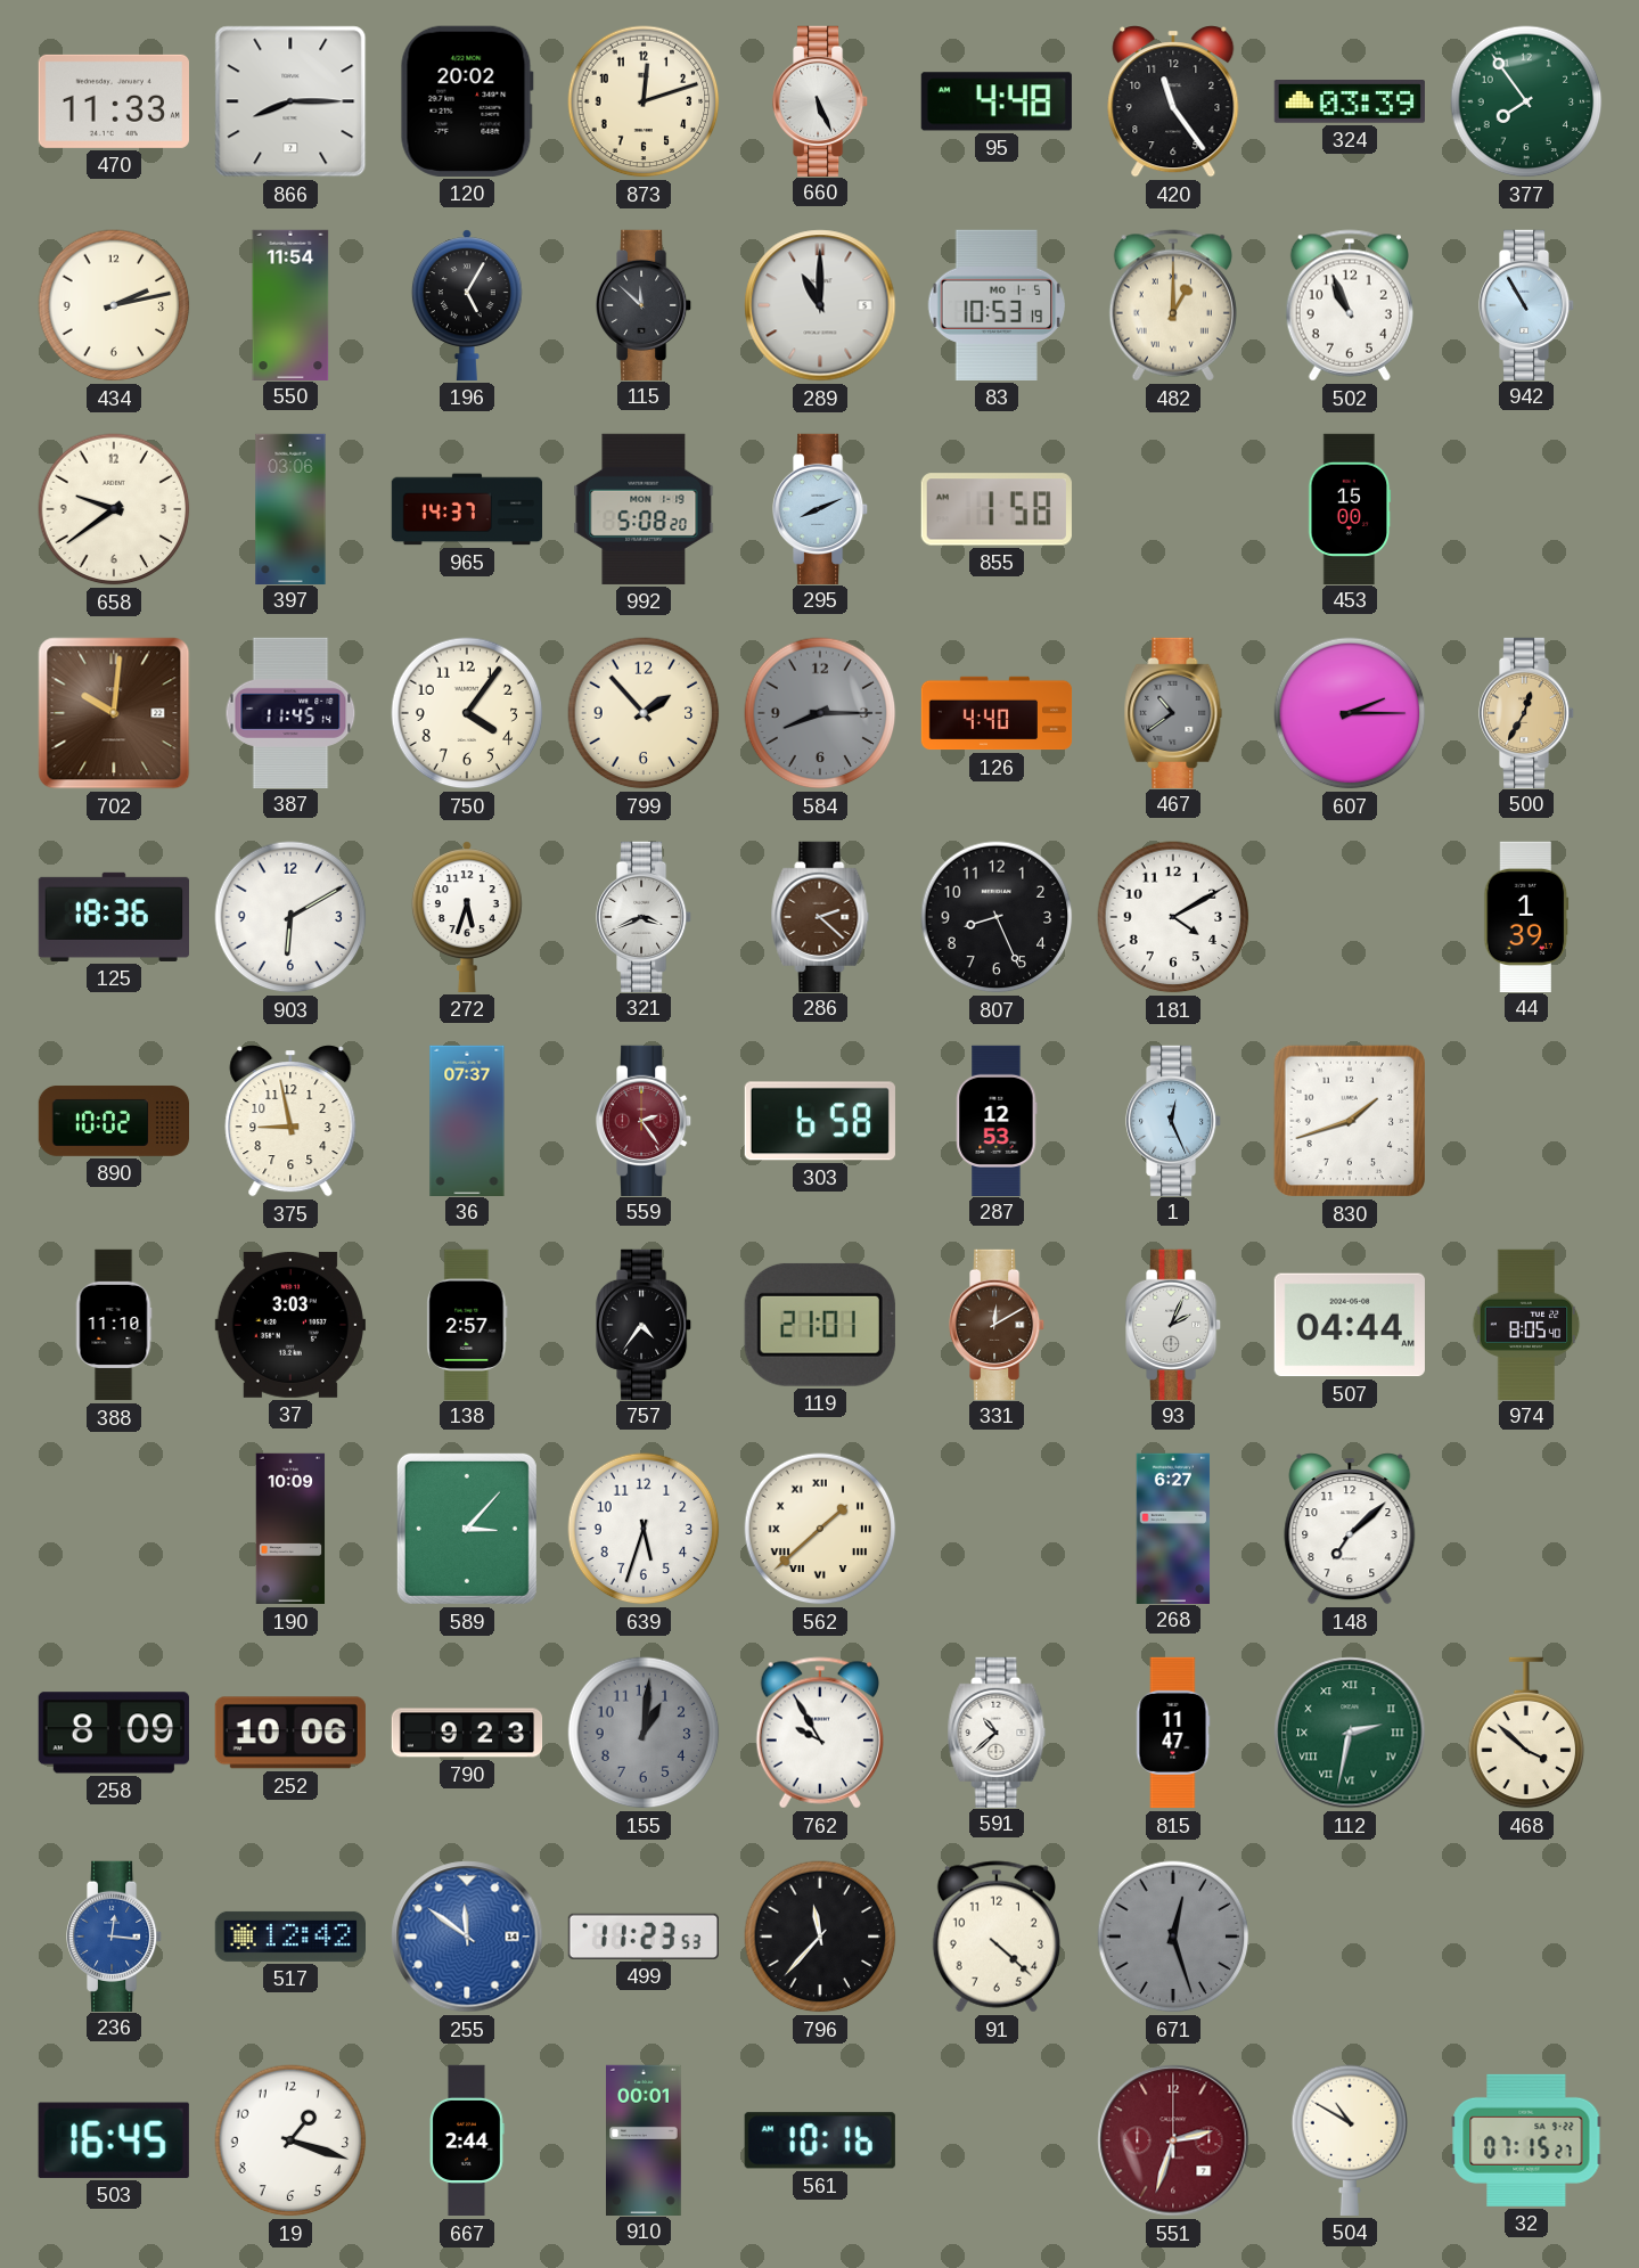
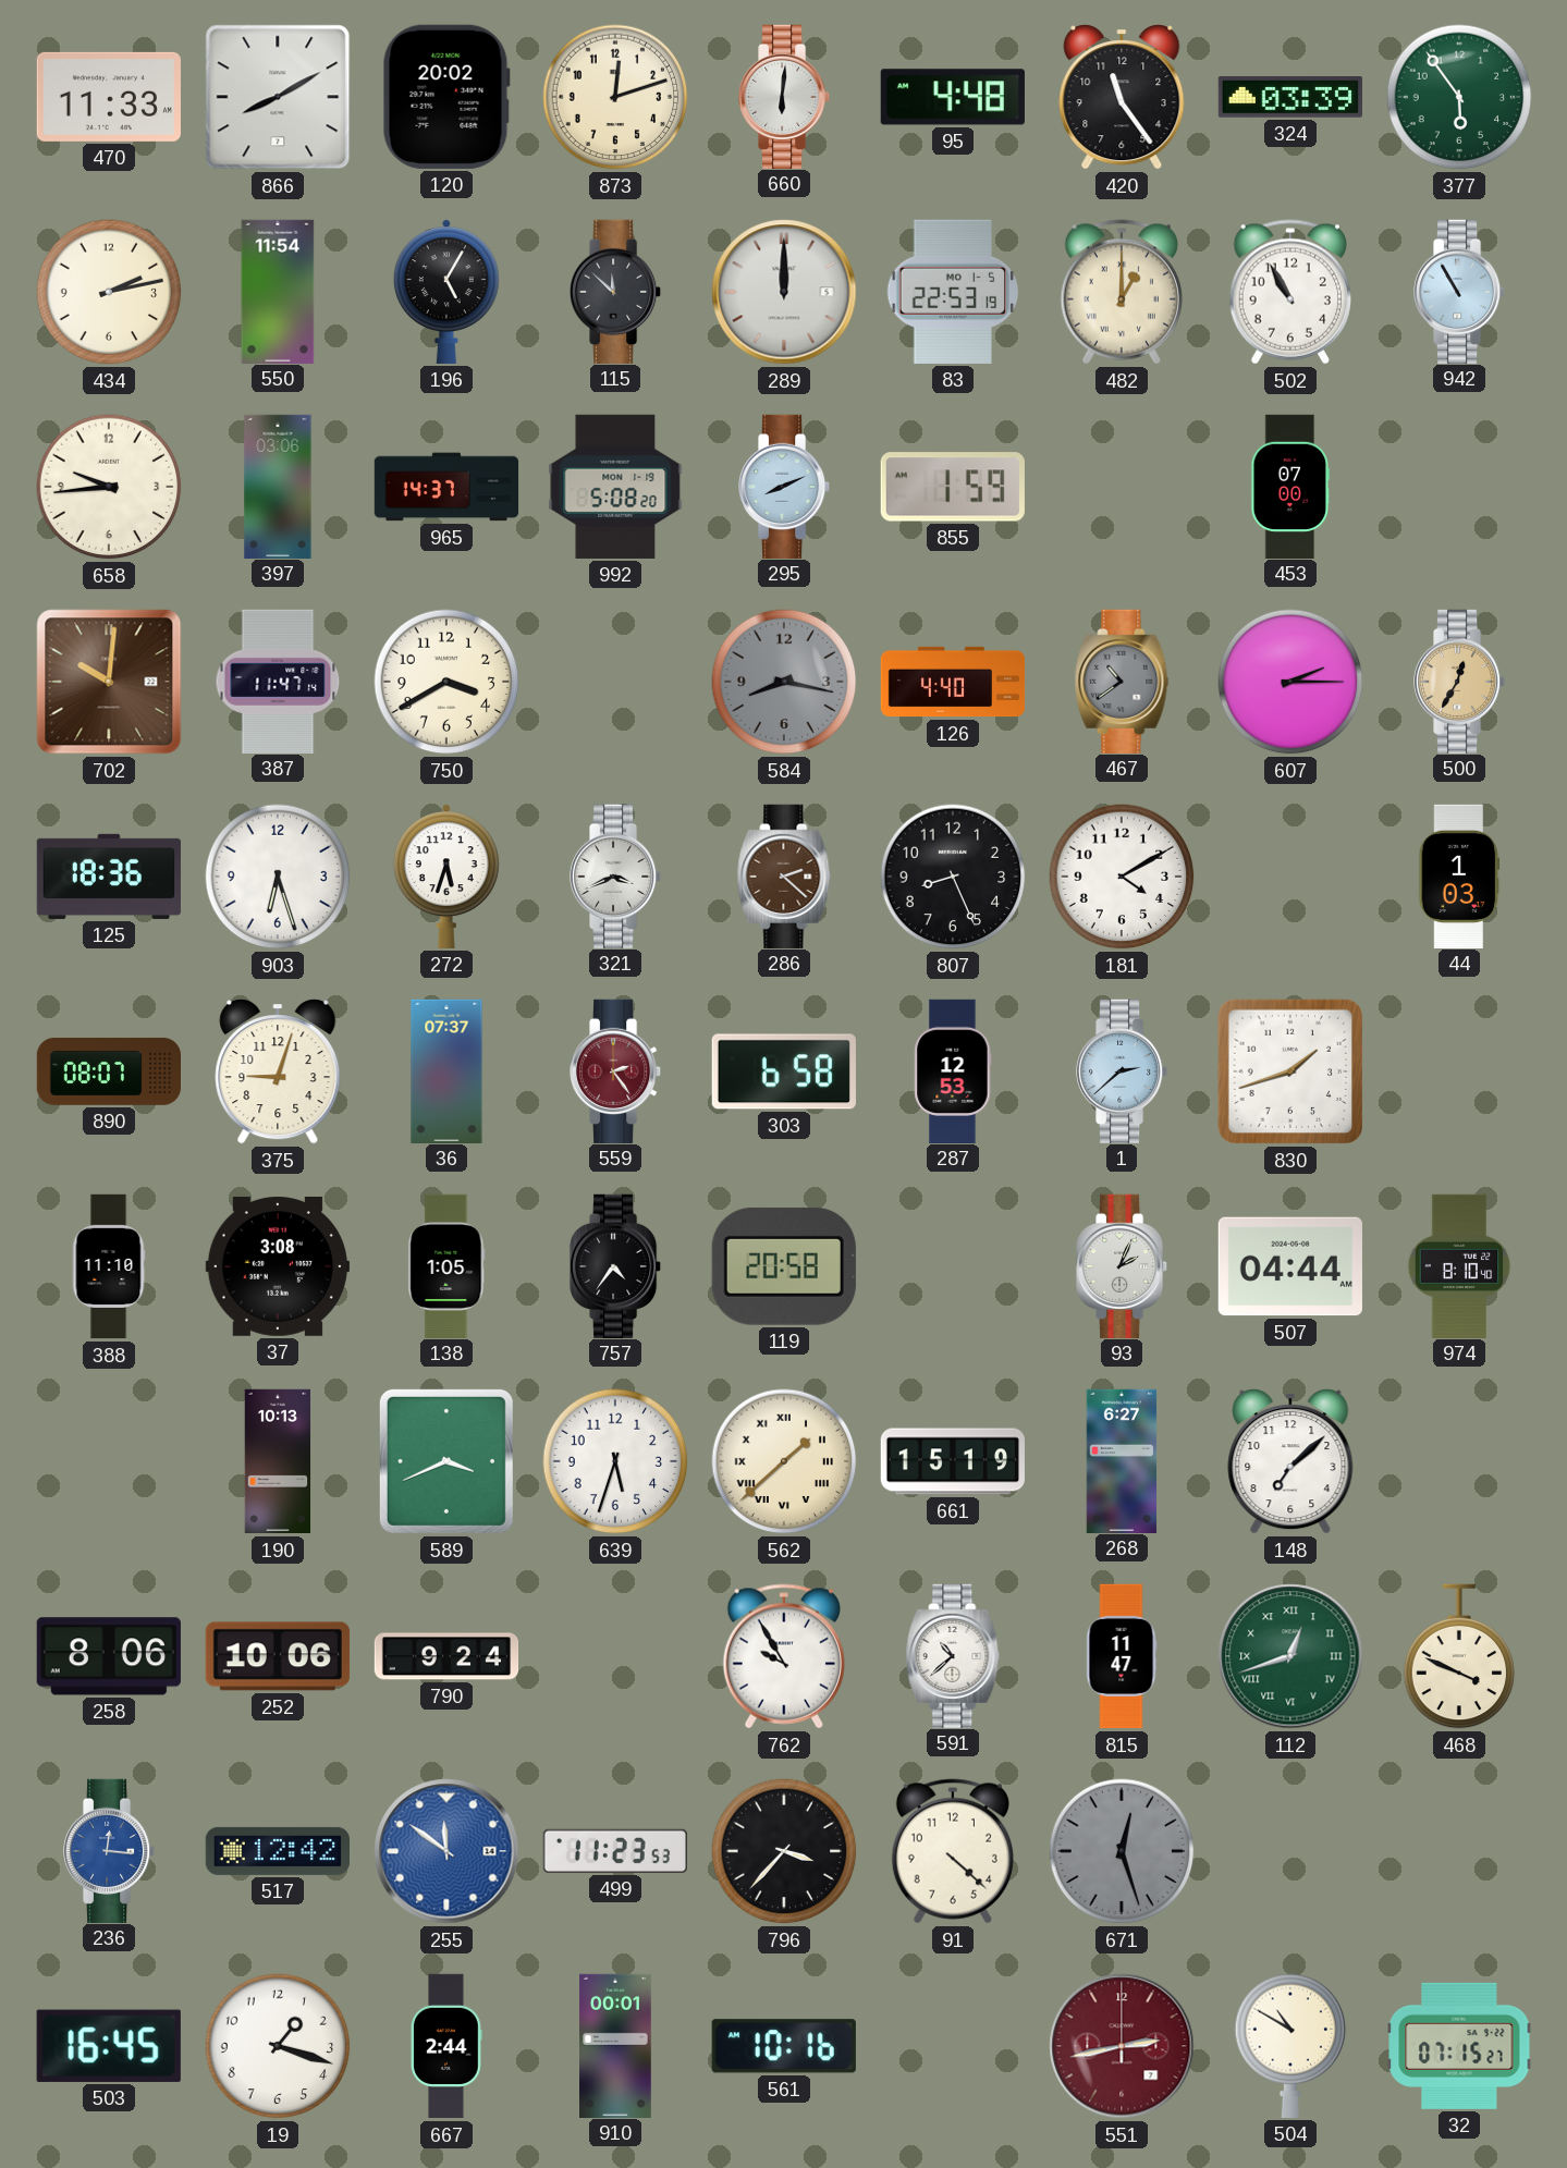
866: 8:15 -> 8:10
660: 5:26 -> 6:01
377: 7:54 -> 5:54
289: 11:00 -> 12:00
83: 10:53 -> 22:53
502: 10:56 -> 10:55
658: 9:39 -> 9:44
855: 1:58 -> 1:59
453: 15:00 -> 07:00
387: 11:45 -> 11:47
750: 4:06 -> 3:40
799: 1:53 -> none
584: 8:15 -> 8:17
903: 6:10 -> 6:27
44: 1:39 -> 1:03
890: 10:02 -> 08:07
375: 8:58 -> 9:03
1: 12:26 -> 2:38
37: 3:03 -> 3:08
138: 2:57 -> 1:05
119: 21:01 -> 20:58
331: 12:10 -> none
974: 8:05 -> 8:10
190: 10:09 -> 10:13
589: 3:07 -> 3:41
661: none -> 15:19
258: 8:09 -> 8:06
790: 9:23 -> 9:24
155: 1:01 -> none
112: 2:32 -> 12:42
468: 3:52 -> 3:49
796: 11:37 -> 3:37
551: 2:33 -> 2:43
